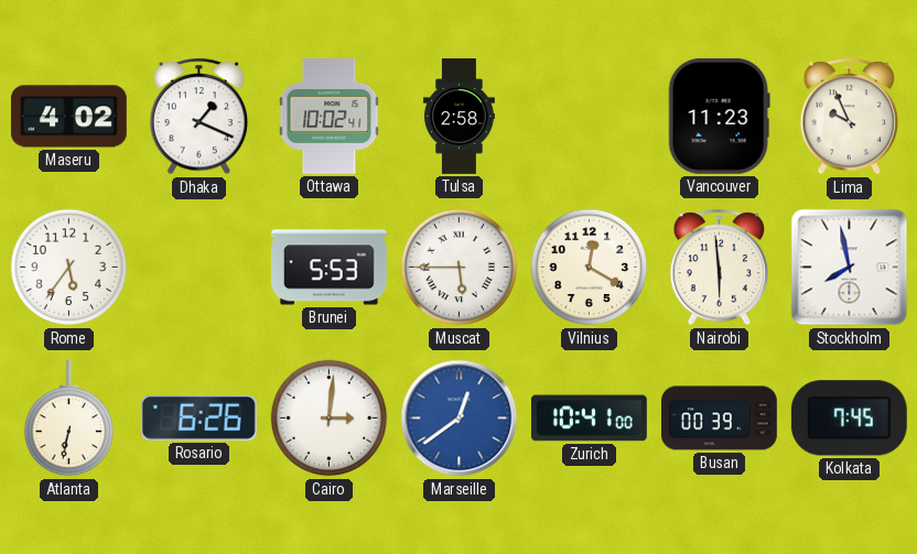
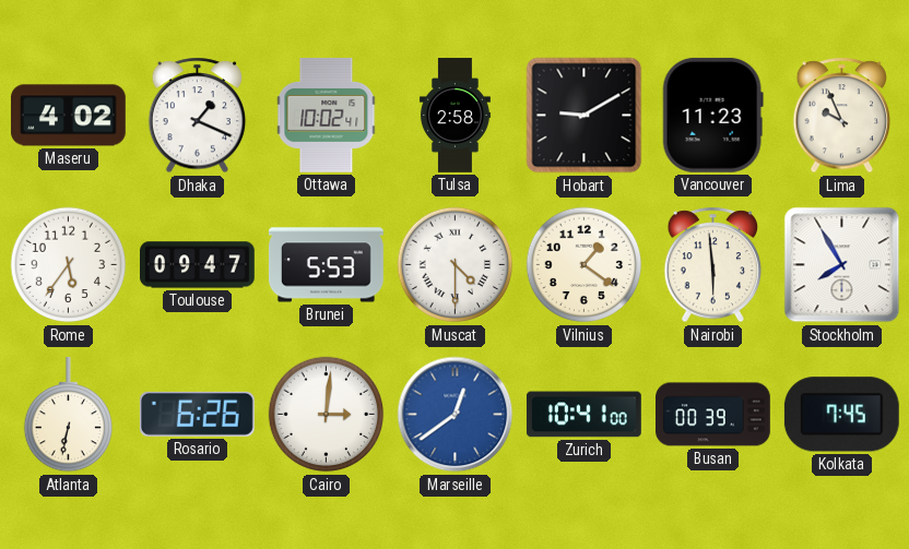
Hobart: none -> 9:10
Toulouse: none -> 09:47
Muscat: 5:45 -> 4:30
Vilnius: 12:20 -> 1:21
Stockholm: 7:58 -> 7:55
